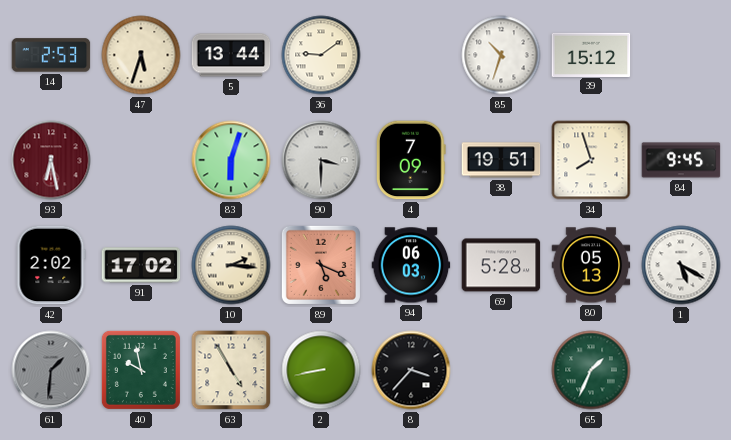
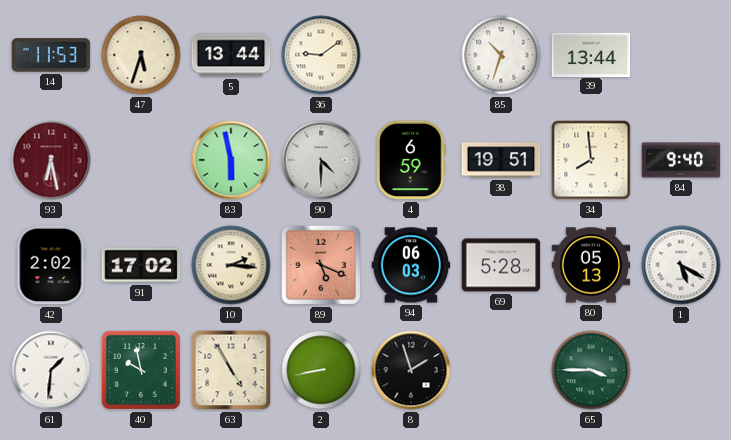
14: 2:53 -> 11:53
39: 15:12 -> 13:44
83: 6:03 -> 5:58
90: 3:30 -> 4:30
4: 7:09 -> 6:59
34: 7:57 -> 7:59
84: 9:45 -> 9:40
61 dial: grey -> white
8: 3:37 -> 1:57
65: 1:34 -> 3:45
